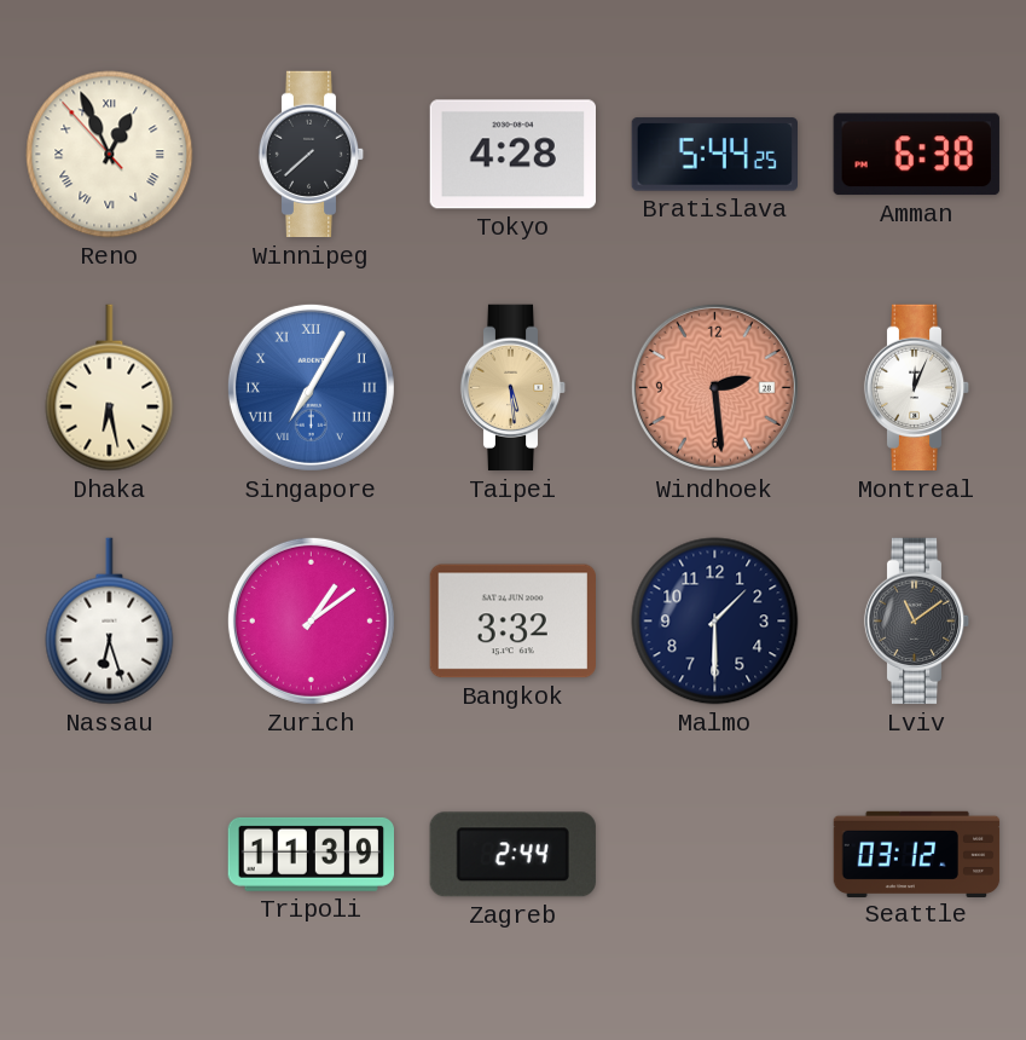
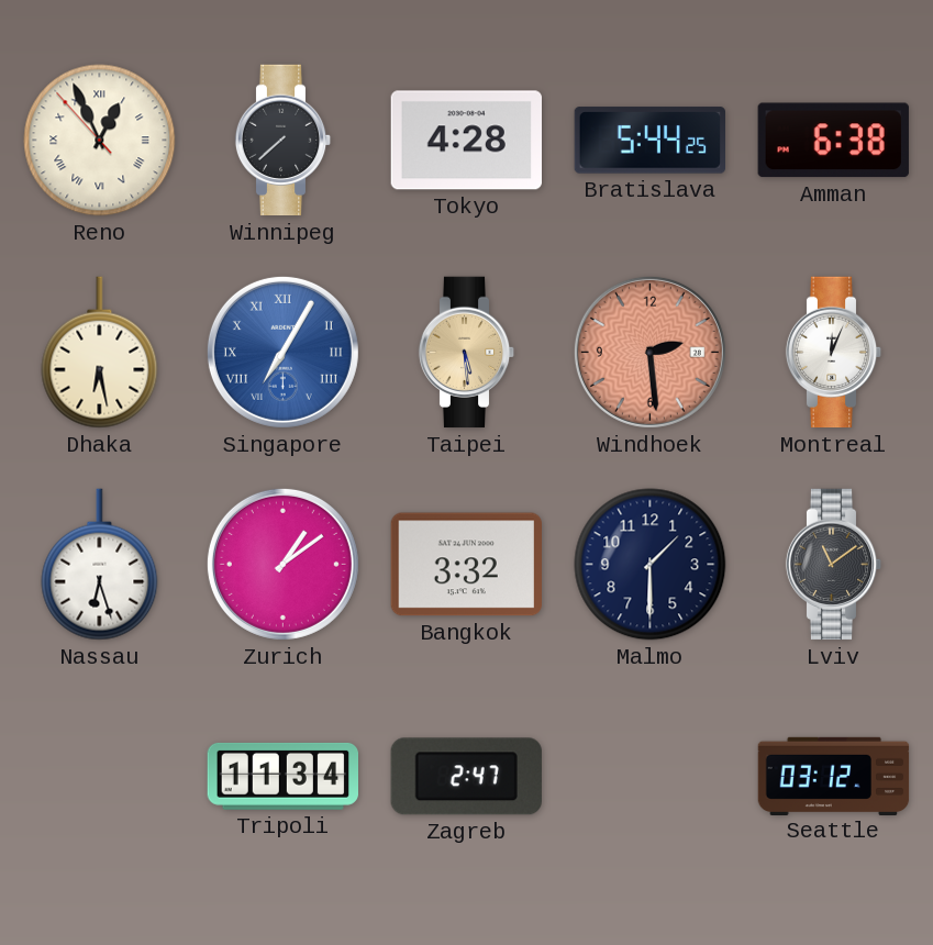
Tripoli: 11:39 -> 11:34
Zagreb: 2:44 -> 2:47
